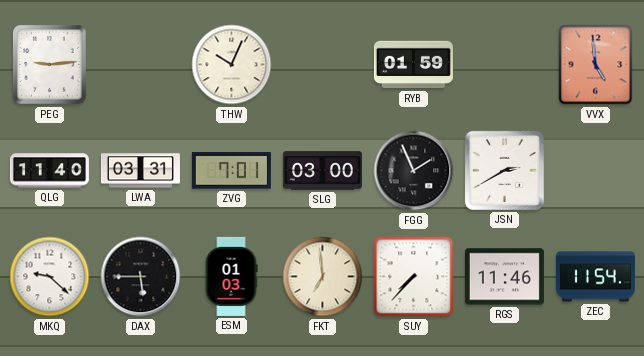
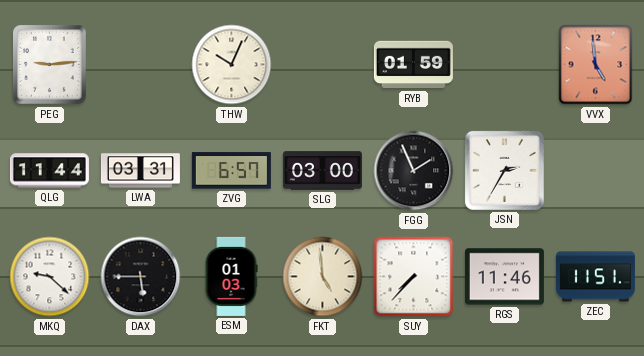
QLG: 11:40 -> 11:44
ZVG: 7:01 -> 6:57
JSN: 2:40 -> 2:35
FKT: 6:59 -> 4:59
ZEC: 11:54 -> 11:51
